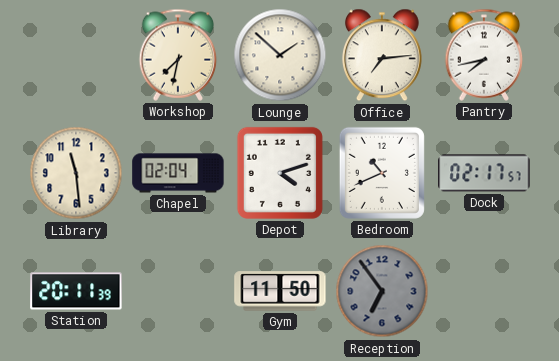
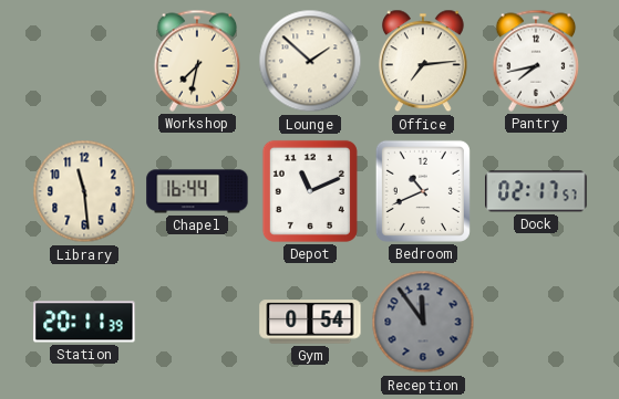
Chapel: 02:04 -> 16:44
Depot: 4:12 -> 11:11
Gym: 11:50 -> 0:54
Reception: 6:54 -> 11:54
